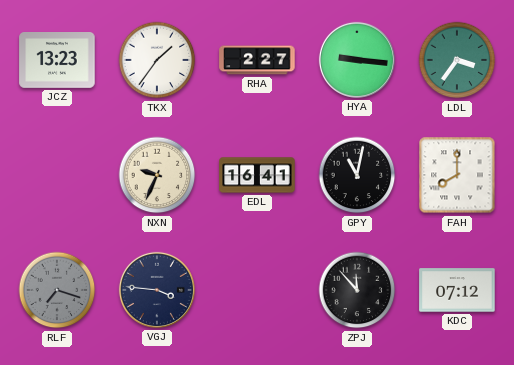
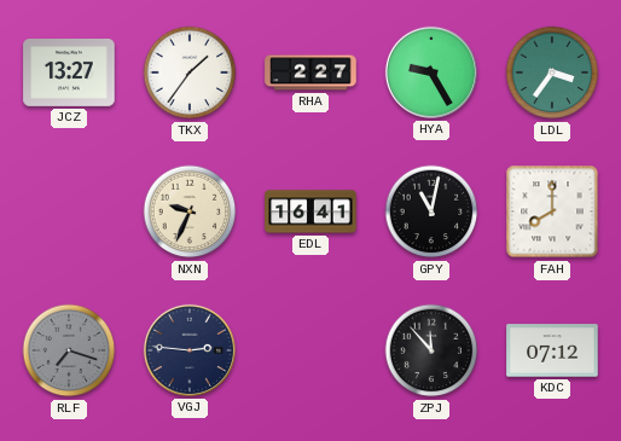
JCZ: 13:23 -> 13:27
HYA: 9:16 -> 9:25
VGJ: 3:46 -> 2:46
